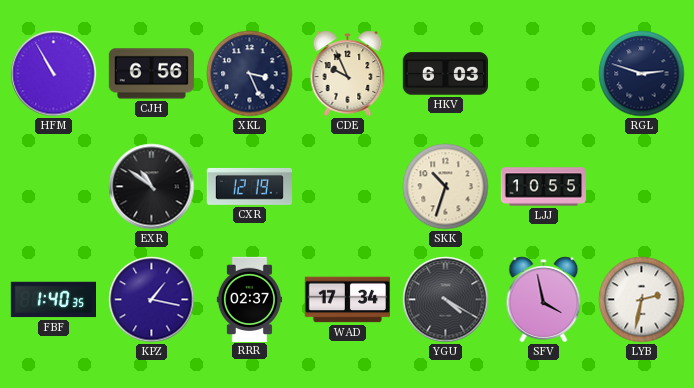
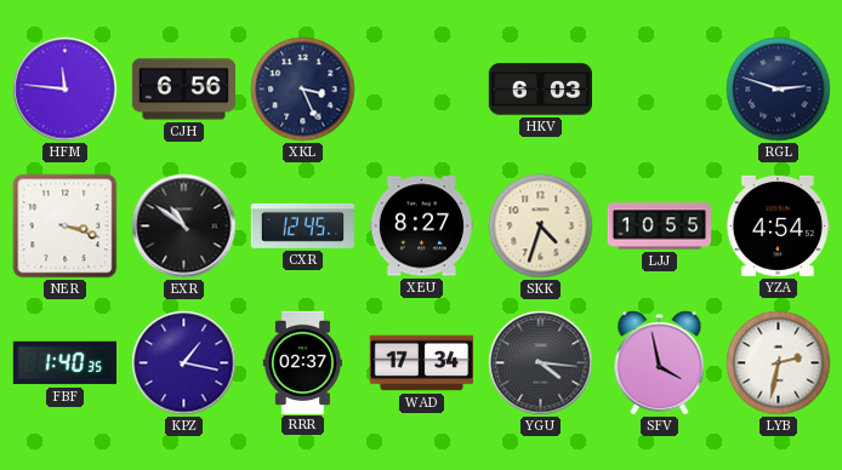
HFM: 10:55 -> 11:46
CDE: 9:56 -> none
NER: none -> 3:18
CXR: 12:19 -> 12:45
XEU: none -> 8:27
SKK: 10:33 -> 4:33
YZA: none -> 4:54
YGU: 4:20 -> 4:16
